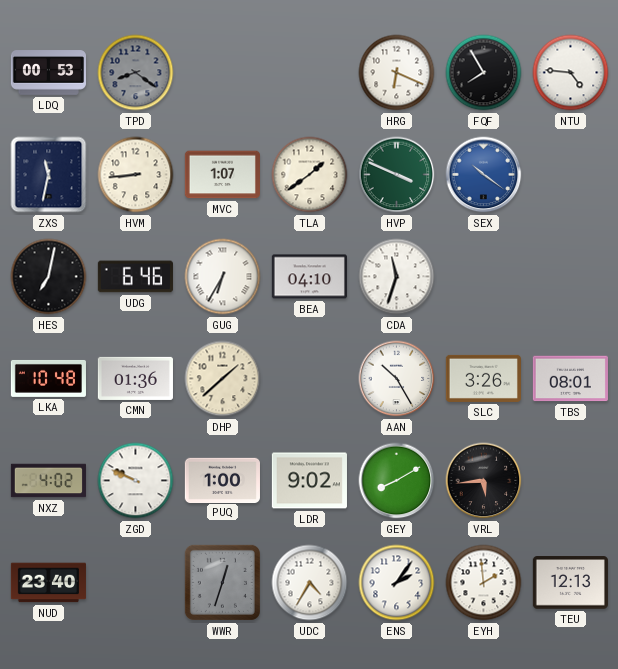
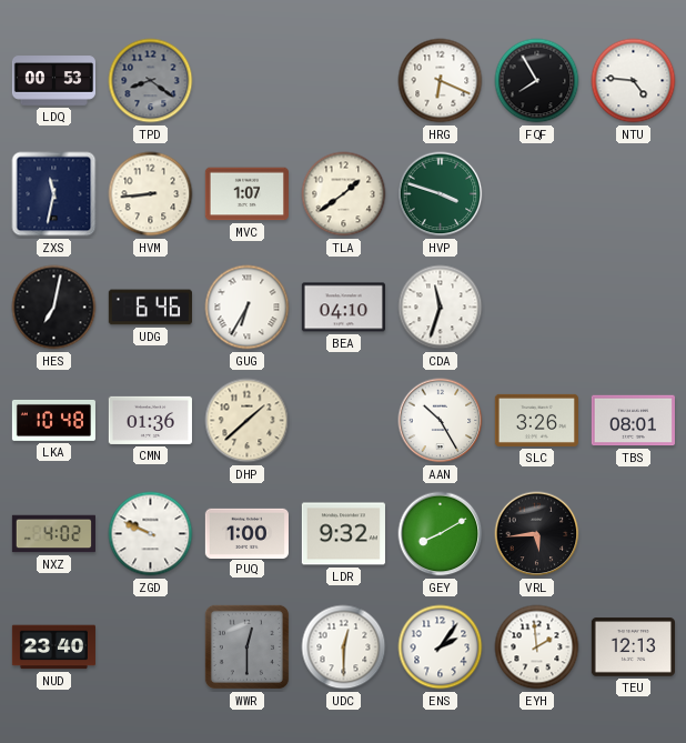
HVP: 3:49 -> 3:48
SEX: 10:21 -> none
LDR: 9:02 -> 9:32
WWR: 12:33 -> 12:30
UDC: 4:35 -> 12:30
